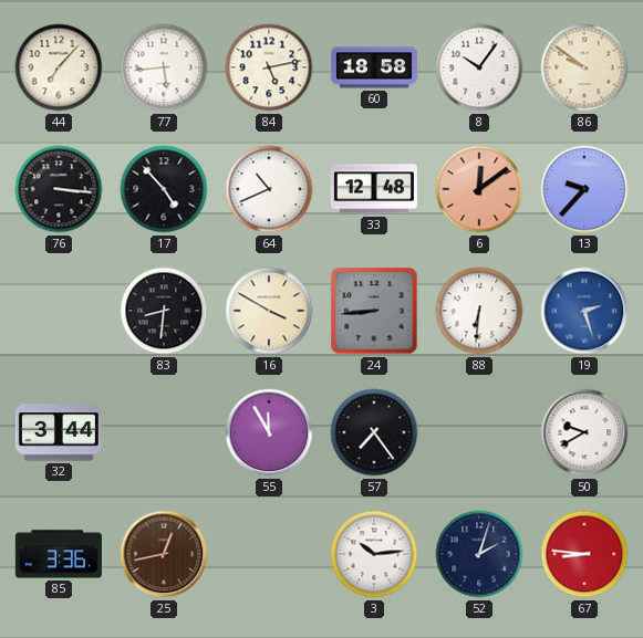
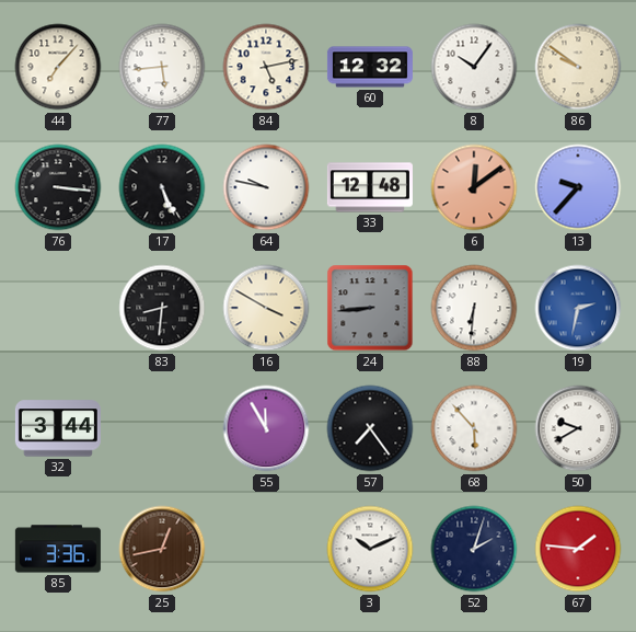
60: 18:58 -> 12:32
17: 4:53 -> 5:26
64: 10:41 -> 9:47
19: 2:27 -> 2:32
68: none -> 5:53
3: 10:14 -> 10:11
67: 8:46 -> 1:46
